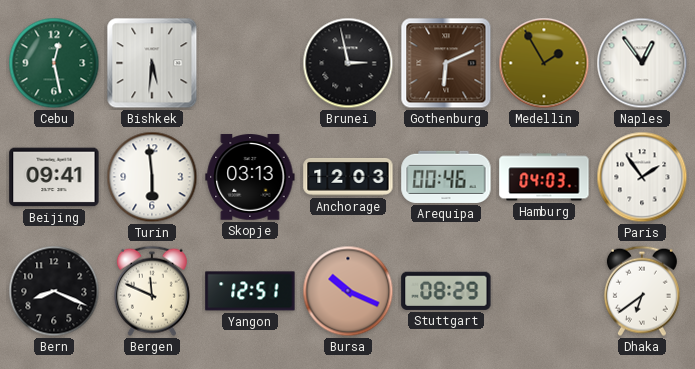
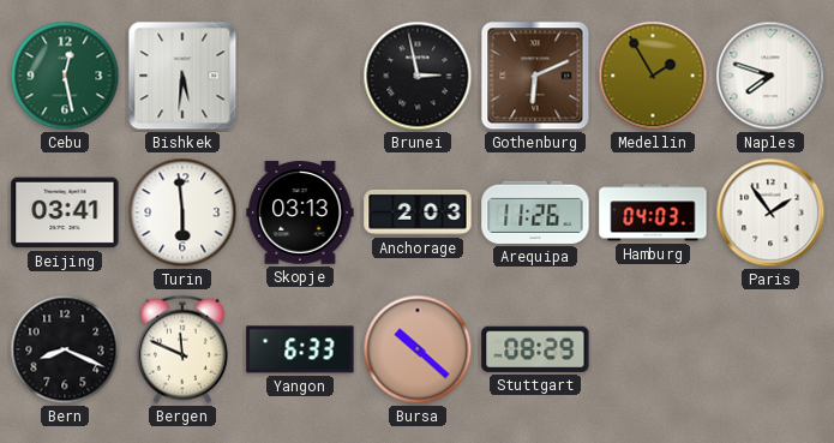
Naples: 12:54 -> 7:48
Beijing: 09:41 -> 03:41
Anchorage: 12:03 -> 2:03
Arequipa: 00:46 -> 11:26
Yangon: 12:51 -> 6:33
Bursa: 10:19 -> 10:22
Dhaka: 6:39 -> none
